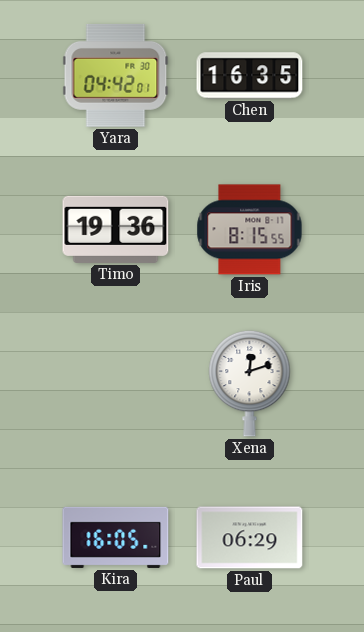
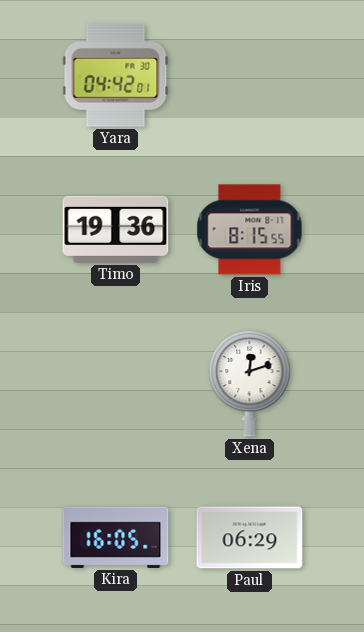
Chen: 16:35 -> none
